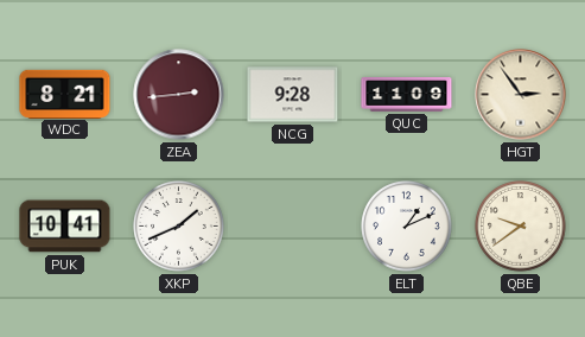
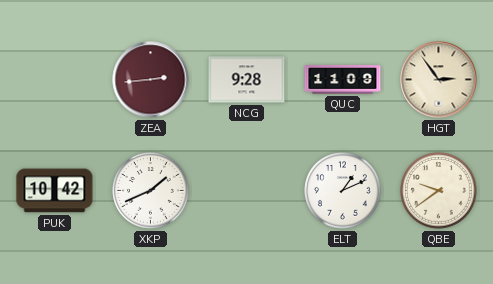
WDC: 8:21 -> none
PUK: 10:41 -> 10:42
